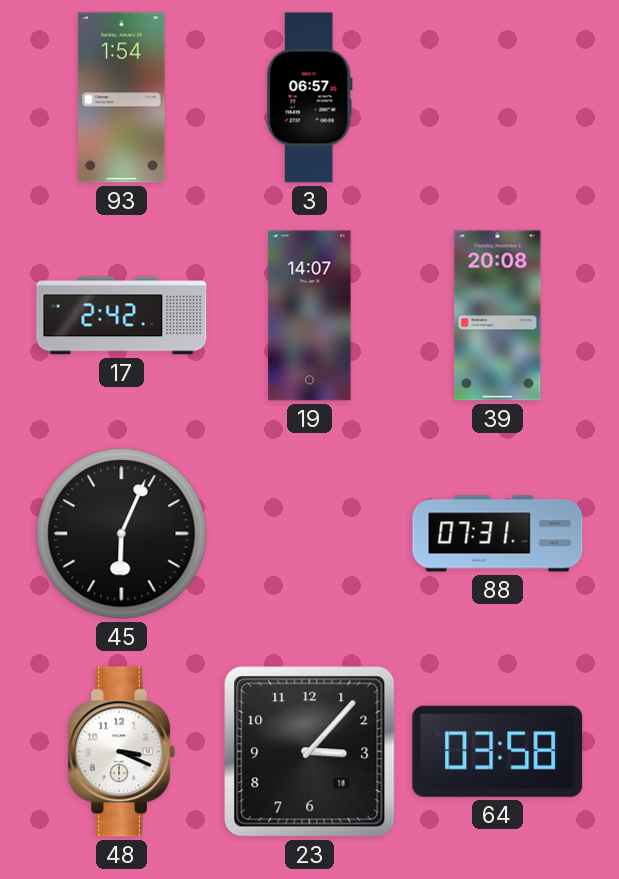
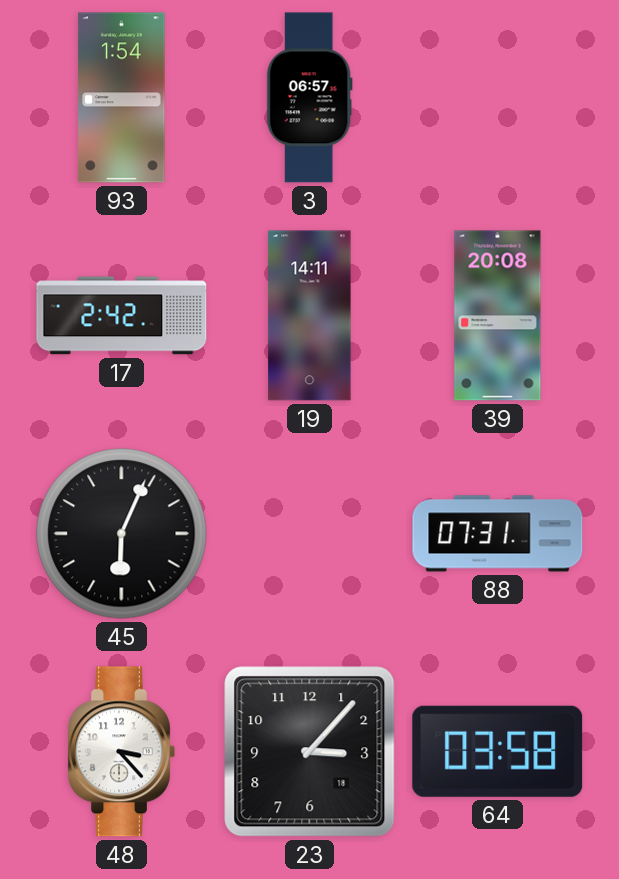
19: 14:07 -> 14:11
48: 3:19 -> 3:23
